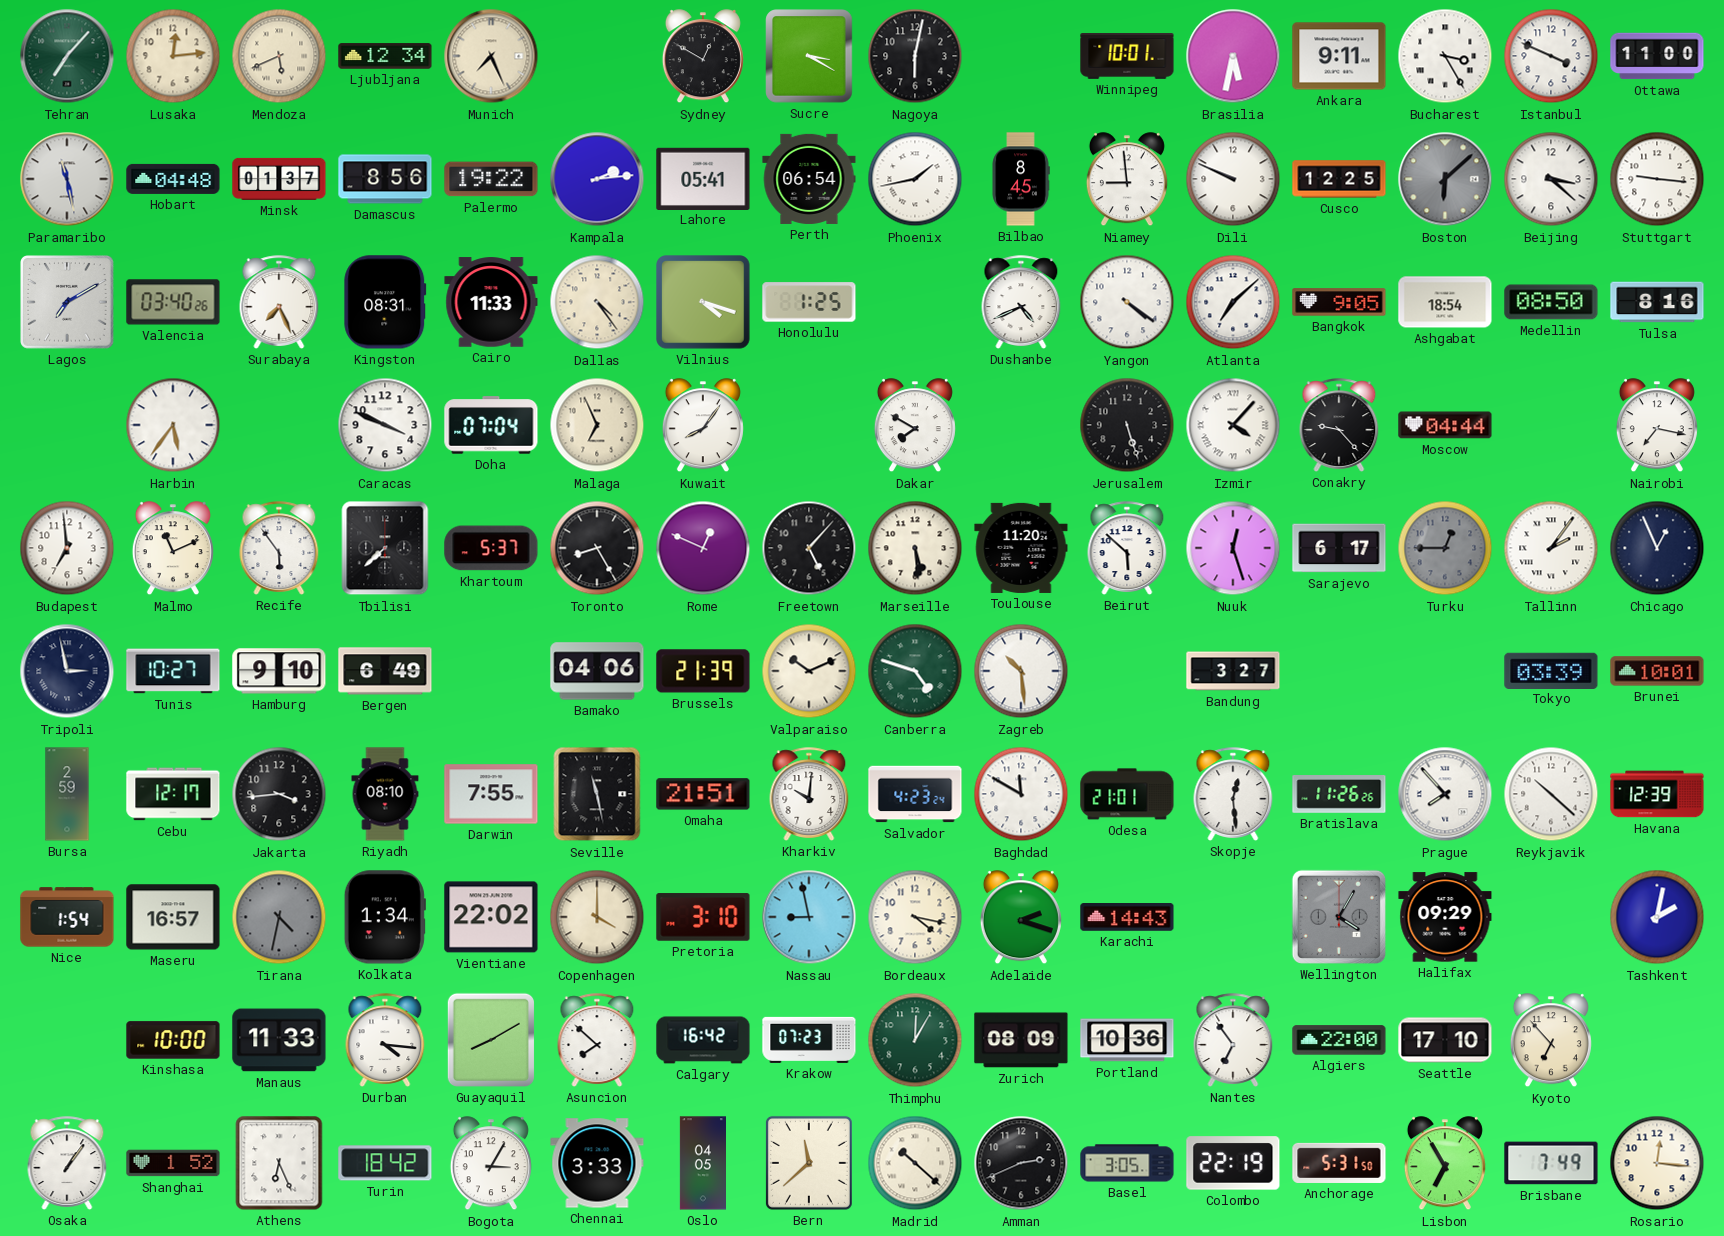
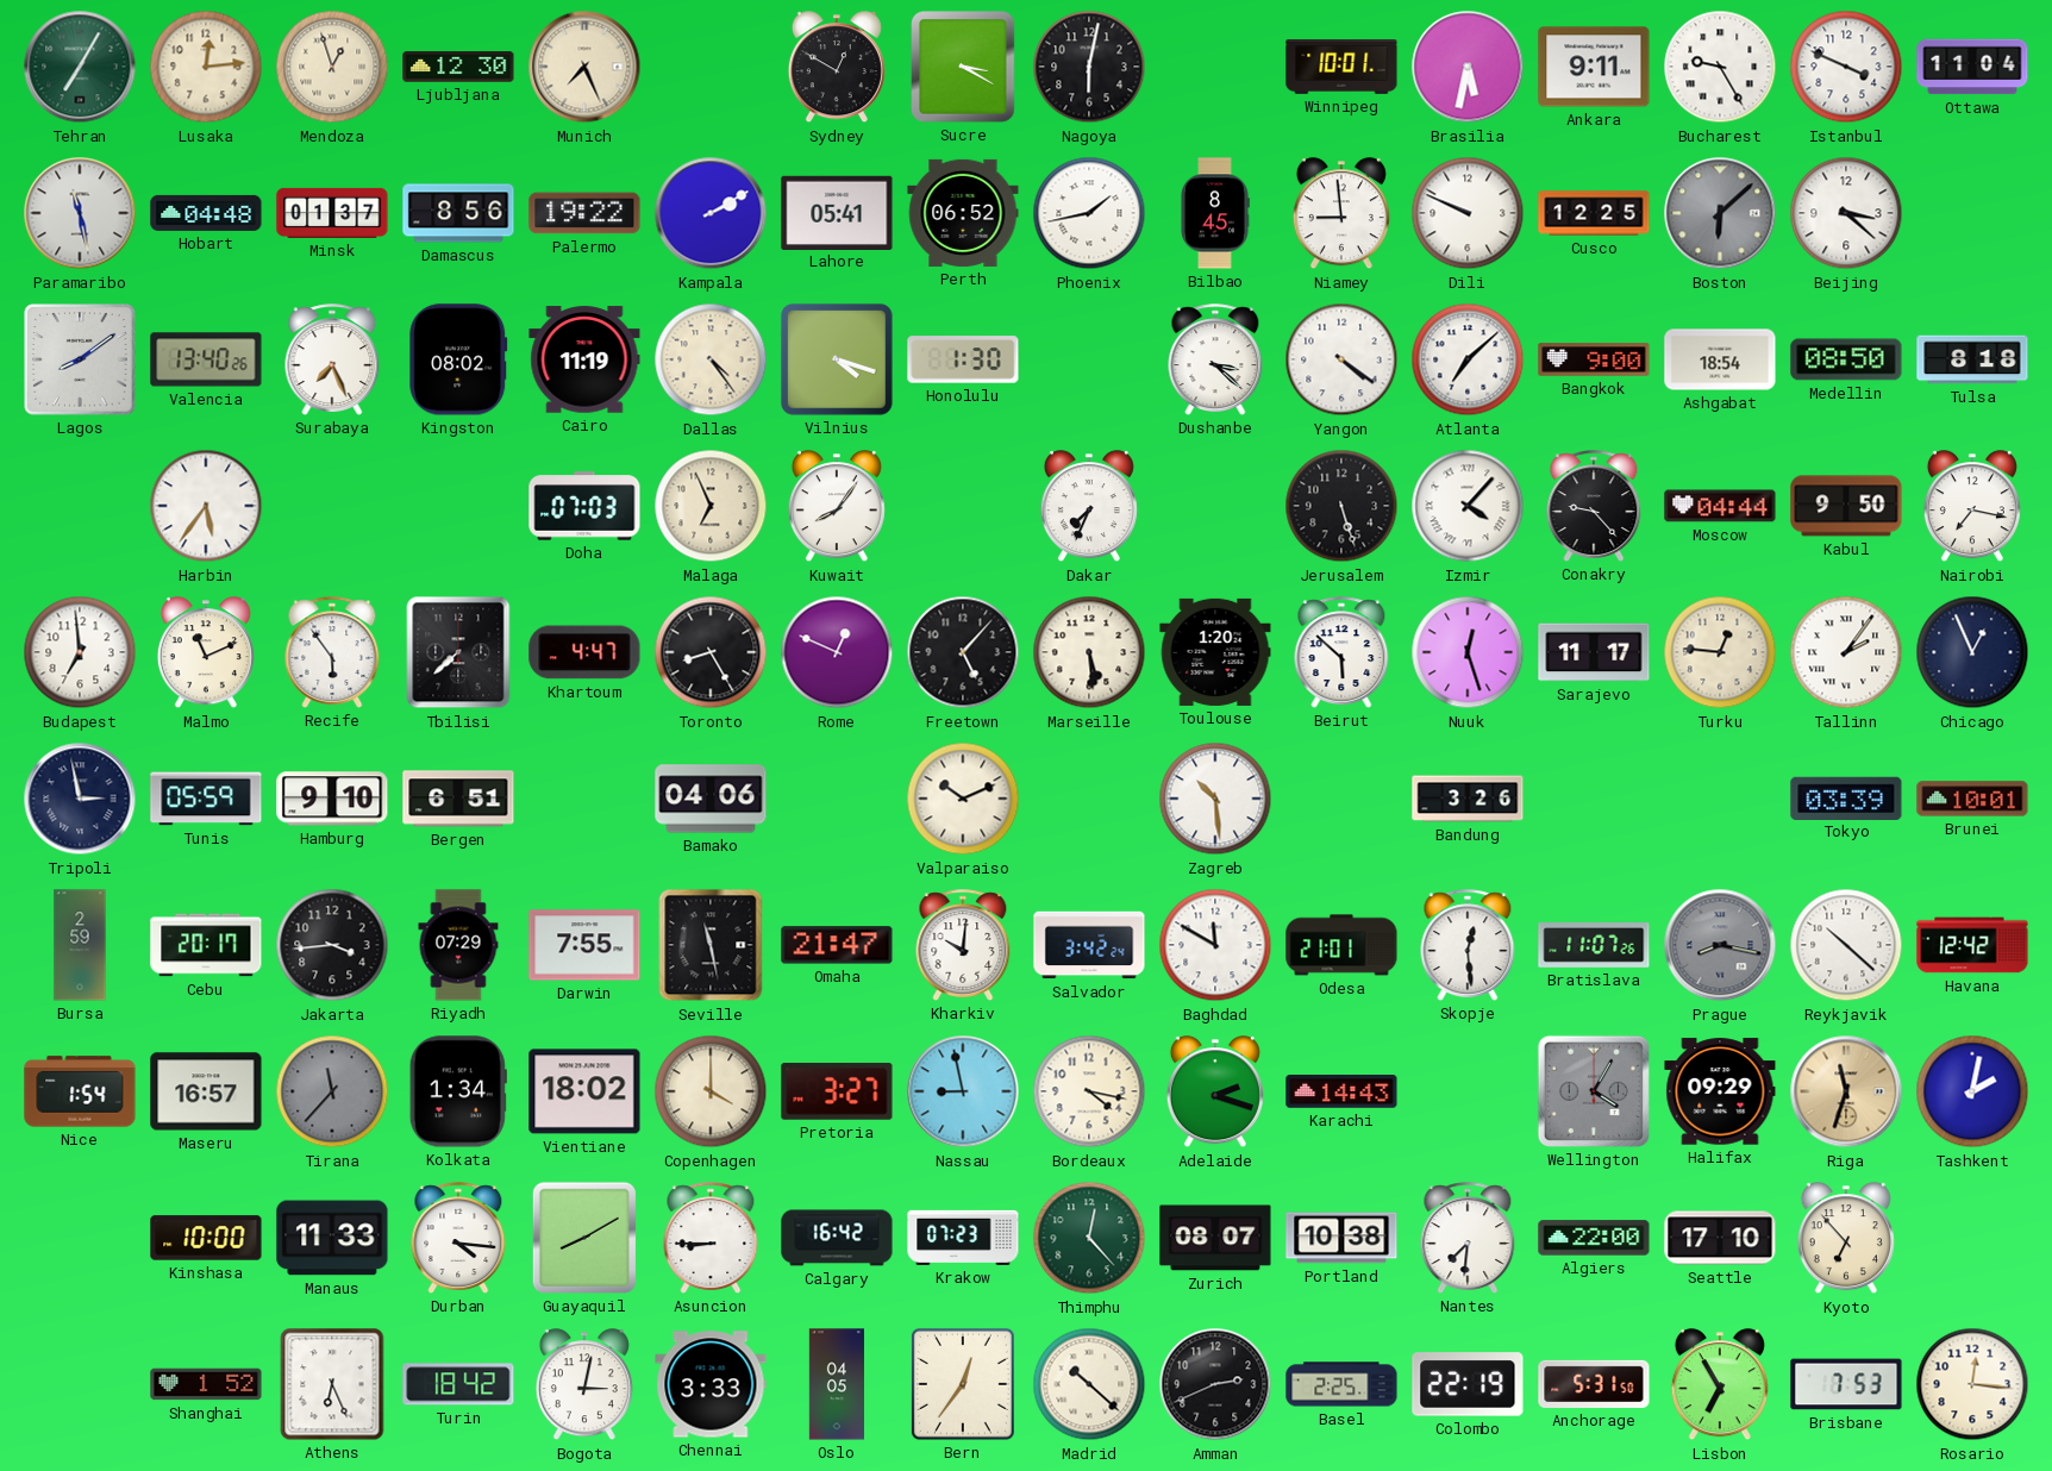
Tehran: 7:07 -> 7:05
Mendoza: 5:41 -> 12:57
Ljubljana: 12:34 -> 12:30
Bucharest: 3:25 -> 9:25
Ottawa: 11:00 -> 11:04
Kampala: 2:14 -> 2:10
Perth: 06:54 -> 06:52
Stuttgart: 9:16 -> none
Lagos: 7:10 -> 8:09
Valencia: 03:40 -> 13:40
Kingston: 08:31 -> 08:02
Cairo: 11:33 -> 11:19
Honolulu: 1:25 -> 1:30
Dushanbe: 4:41 -> 3:22
Bangkok: 9:05 -> 9:00
Tulsa: 8:16 -> 8:18
Caracas: 3:49 -> none
Doha: 07:04 -> 07:03
Dakar: 7:50 -> 7:34
Kabul: none -> 9:50
Khartoum: 5:37 -> 4:47
Toulouse: 11:20 -> 1:20
Sarajevo: 6:17 -> 11:17
Turku: 12:45 -> 12:46
Turku dial: grey -> cream
Tunis: 10:27 -> 05:59
Bergen: 6:49 -> 6:51
Brussels: 21:39 -> none
Canberra: 4:48 -> none
Bandung: 3:27 -> 3:26
Cebu: 12:17 -> 20:17
Riyadh: 08:10 -> 07:29
Omaha: 21:51 -> 21:47
Salvador: 4:23 -> 3:42
Bratislava: 11:26 -> 11:07
Prague: 7:53 -> 8:17
Prague dial: white -> grey
Havana: 12:39 -> 12:42
Tirana: 4:32 -> 11:37
Vientiane: 22:02 -> 18:02
Pretoria: 3:10 -> 3:27
Riga: none -> 11:33
Asuncion: 7:52 -> 8:45
Thimphu: 12:05 -> 12:23
Zurich: 08:09 -> 08:07
Portland: 10:36 -> 10:38
Nantes: 6:54 -> 7:31
Osaka: 1:06 -> none
Bogota: 3:05 -> 3:02
Bern: 11:38 -> 12:36
Basel: 3:05 -> 2:25
Brisbane: 7:49 -> 7:53
